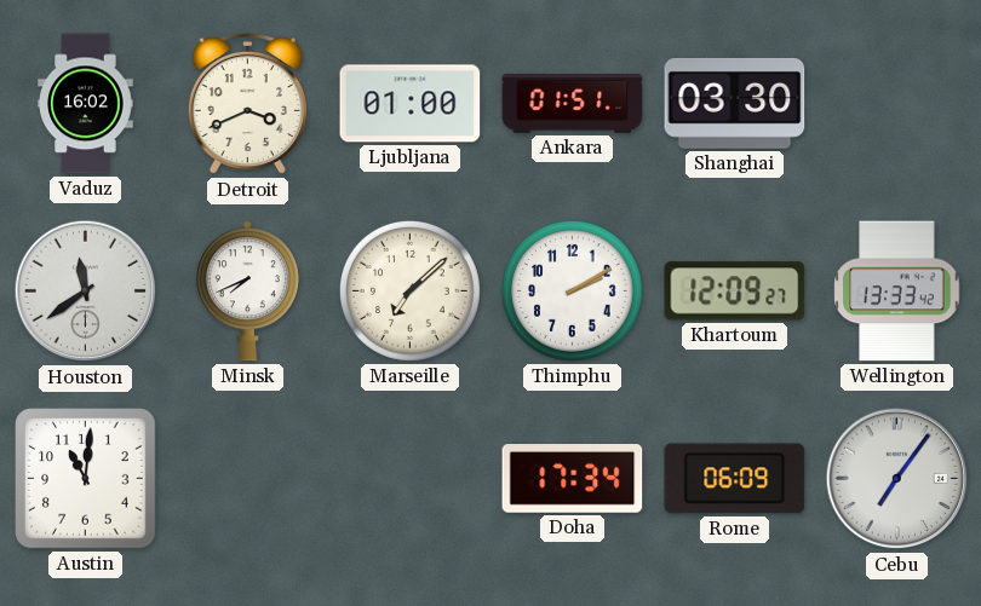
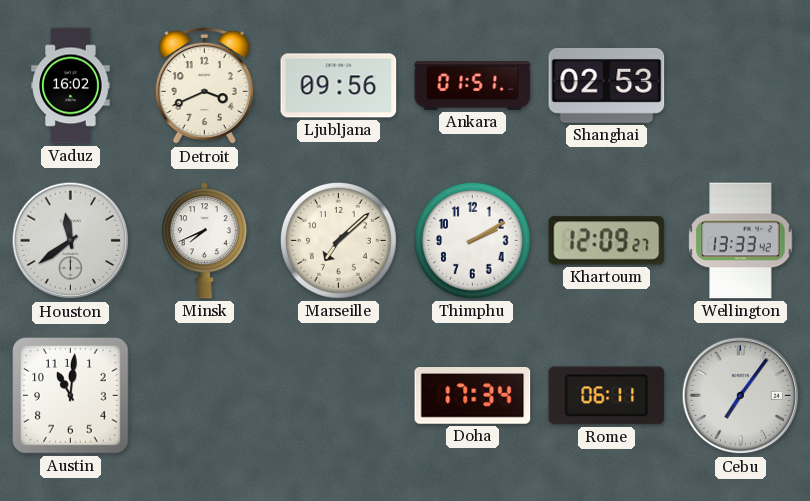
Ljubljana: 01:00 -> 09:56
Shanghai: 03:30 -> 02:53
Rome: 06:09 -> 06:11
